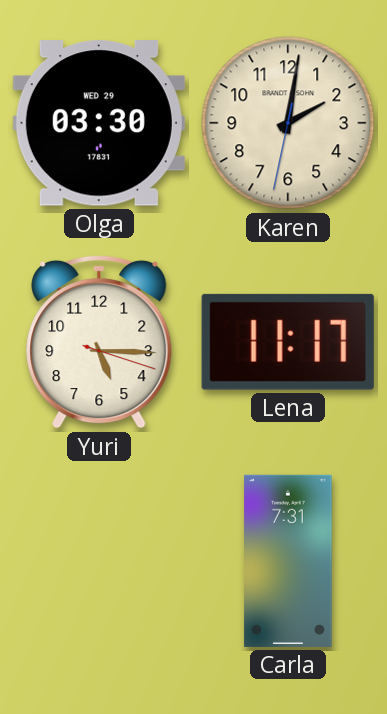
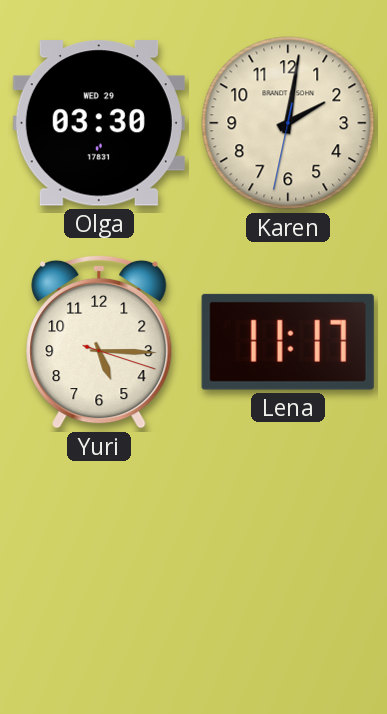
Carla: 7:31 -> none
